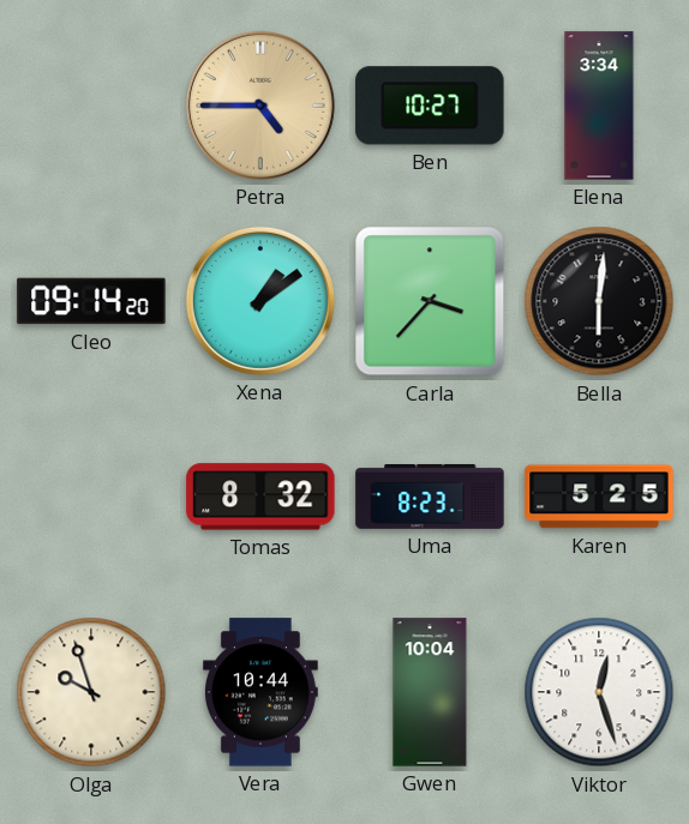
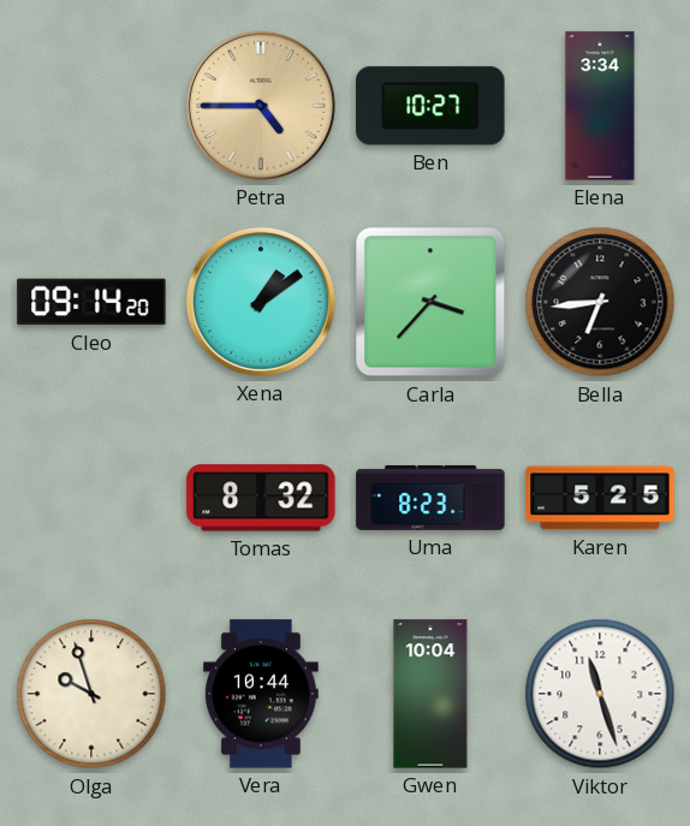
Bella: 6:01 -> 6:44
Viktor: 12:27 -> 11:27
